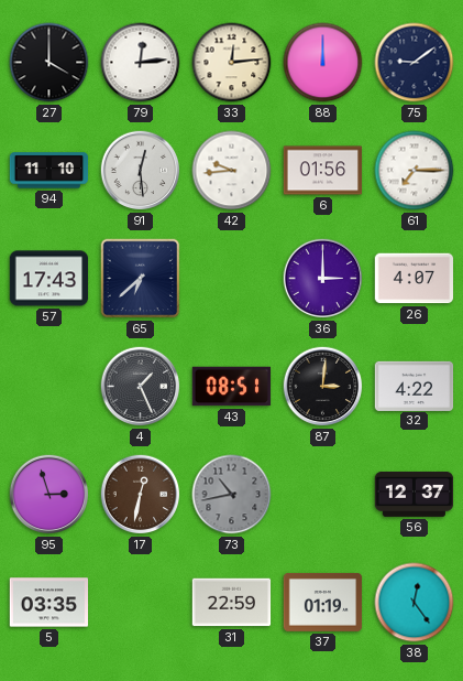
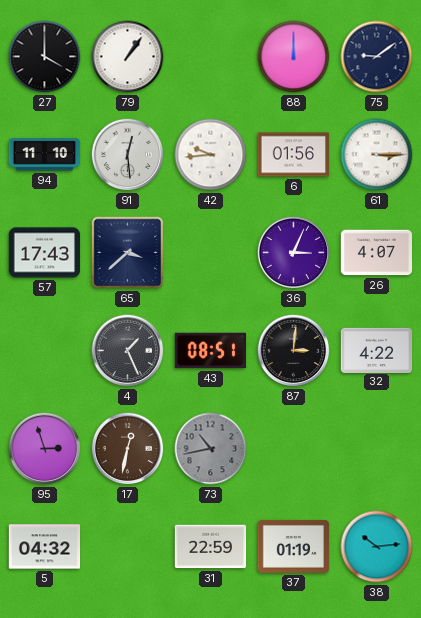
79: 12:14 -> 1:06
33: 12:14 -> none
61: 7:15 -> 3:15
65: 6:38 -> 3:38
36: 3:00 -> 3:04
56: 12:37 -> none
5: 03:35 -> 04:32
38: 12:24 -> 10:14
